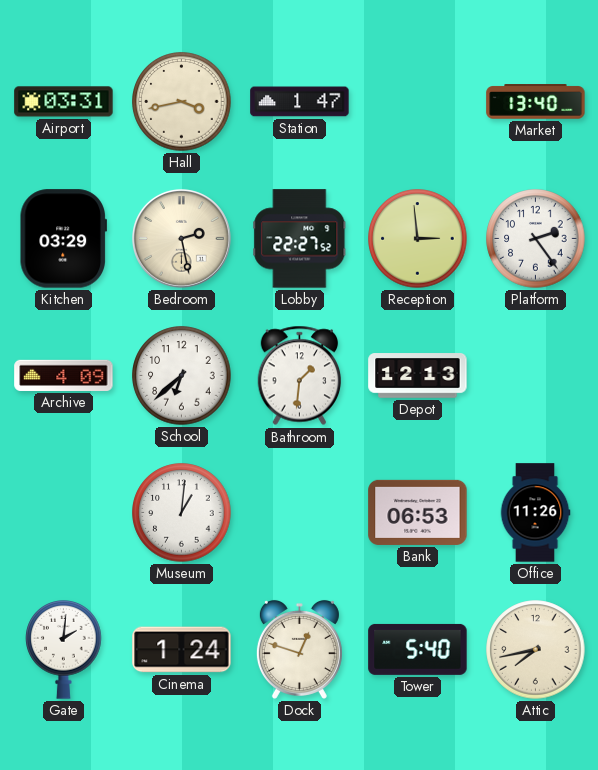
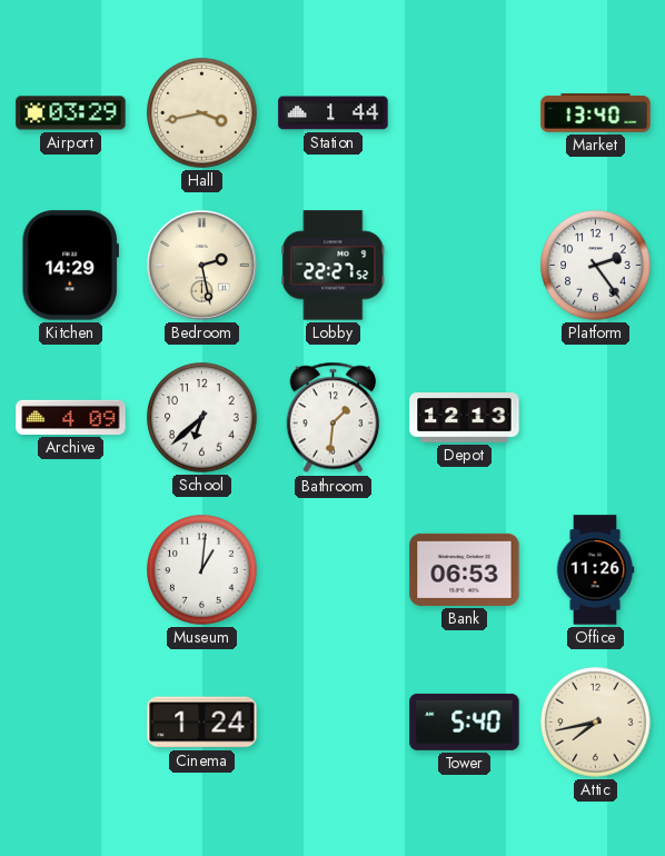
Airport: 03:31 -> 03:29
Station: 1:47 -> 1:44
Kitchen: 03:29 -> 14:29
Reception: 2:59 -> none
Gate: 2:01 -> none
Dock: 12:48 -> none
